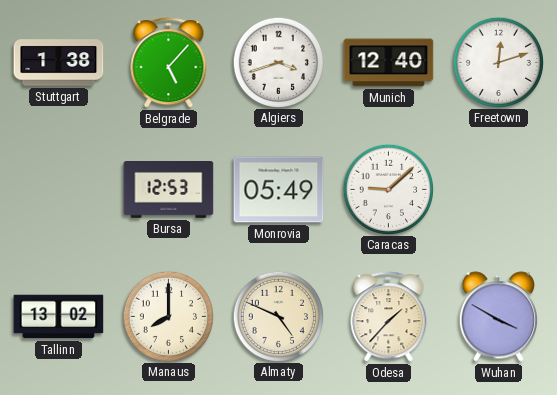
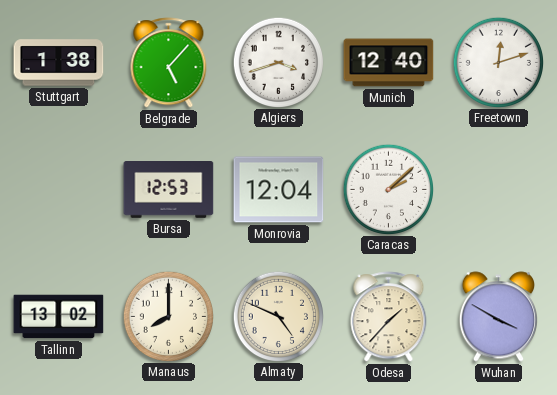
Monrovia: 05:49 -> 12:04
Caracas: 9:08 -> 2:08
